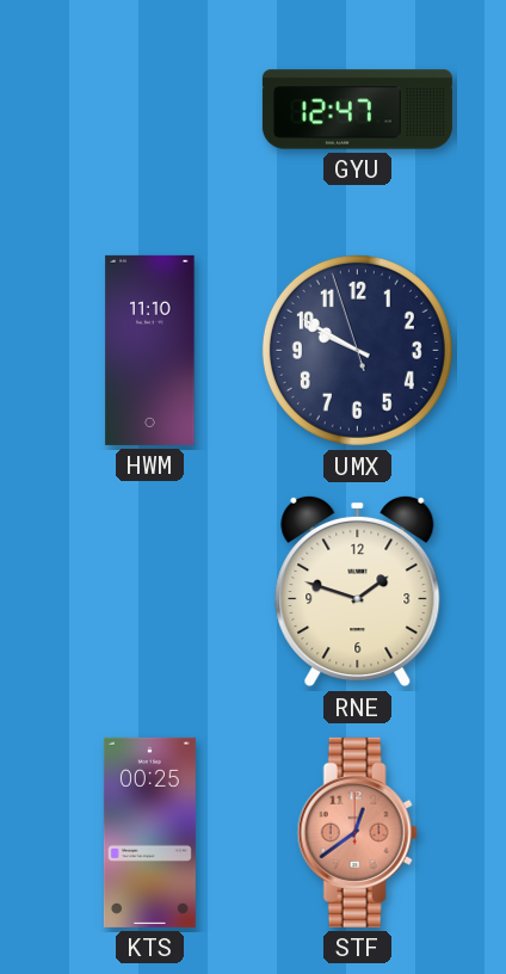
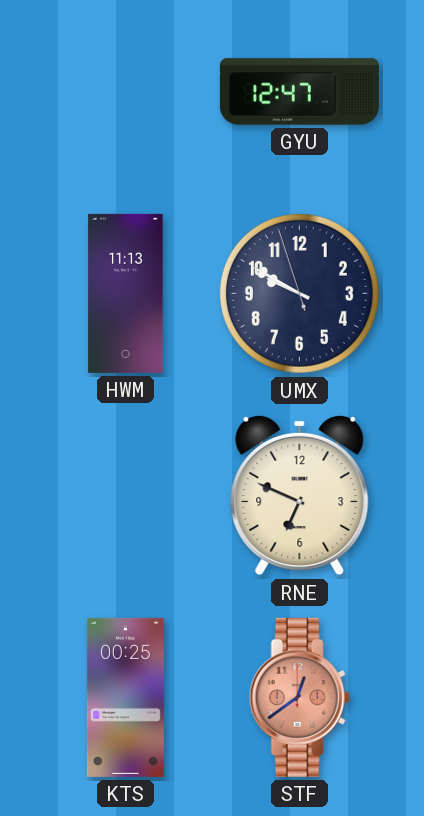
HWM: 11:10 -> 11:13
RNE: 1:48 -> 6:49
